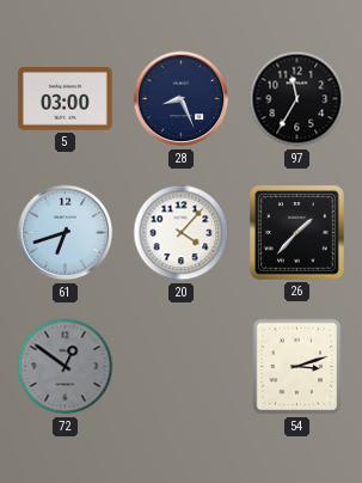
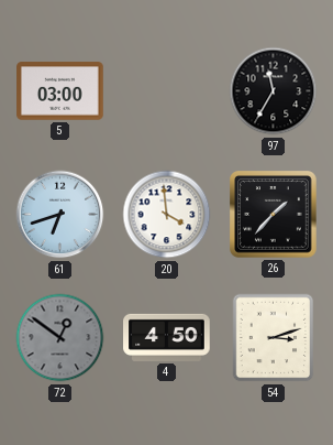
28: 8:26 -> none
20: 4:07 -> 3:59
4: none -> 4:50
